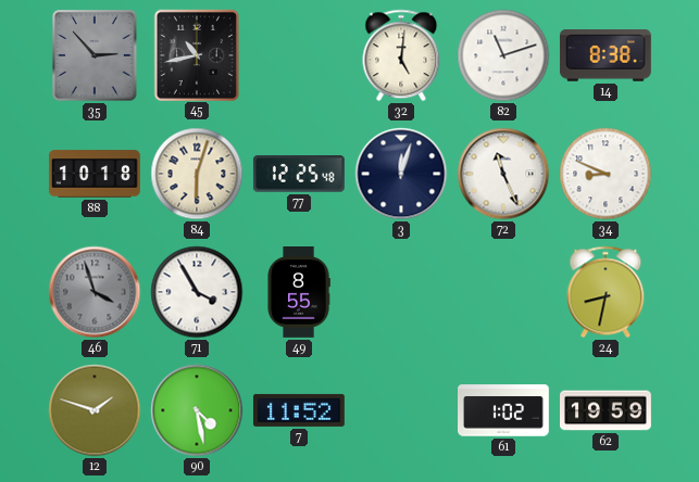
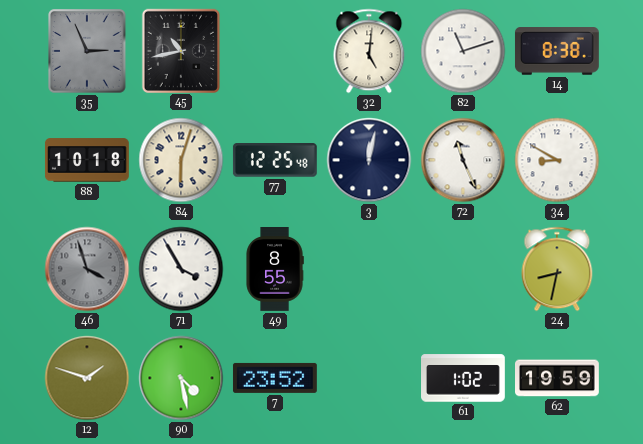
35: 2:53 -> 2:56
3: 12:03 -> 12:02
34: 8:49 -> 8:50
7: 11:52 -> 23:52
